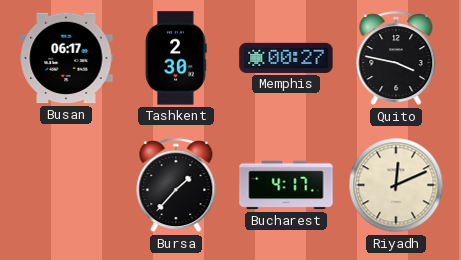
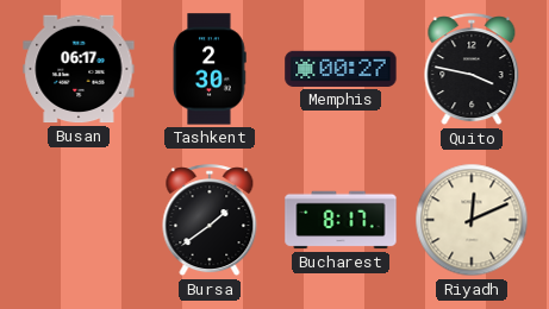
Bursa: 1:37 -> 1:39
Bucharest: 4:17 -> 8:17
